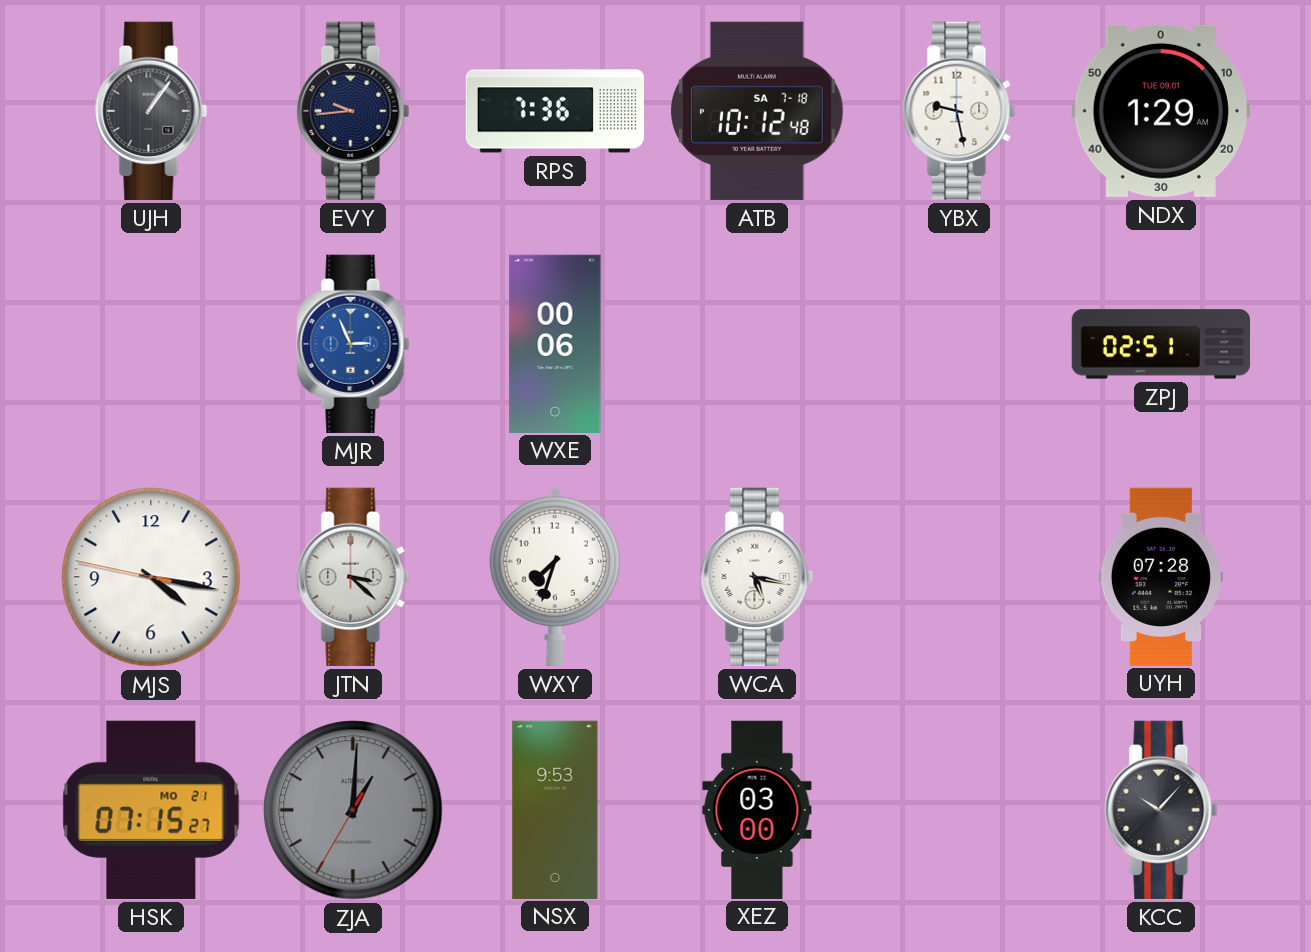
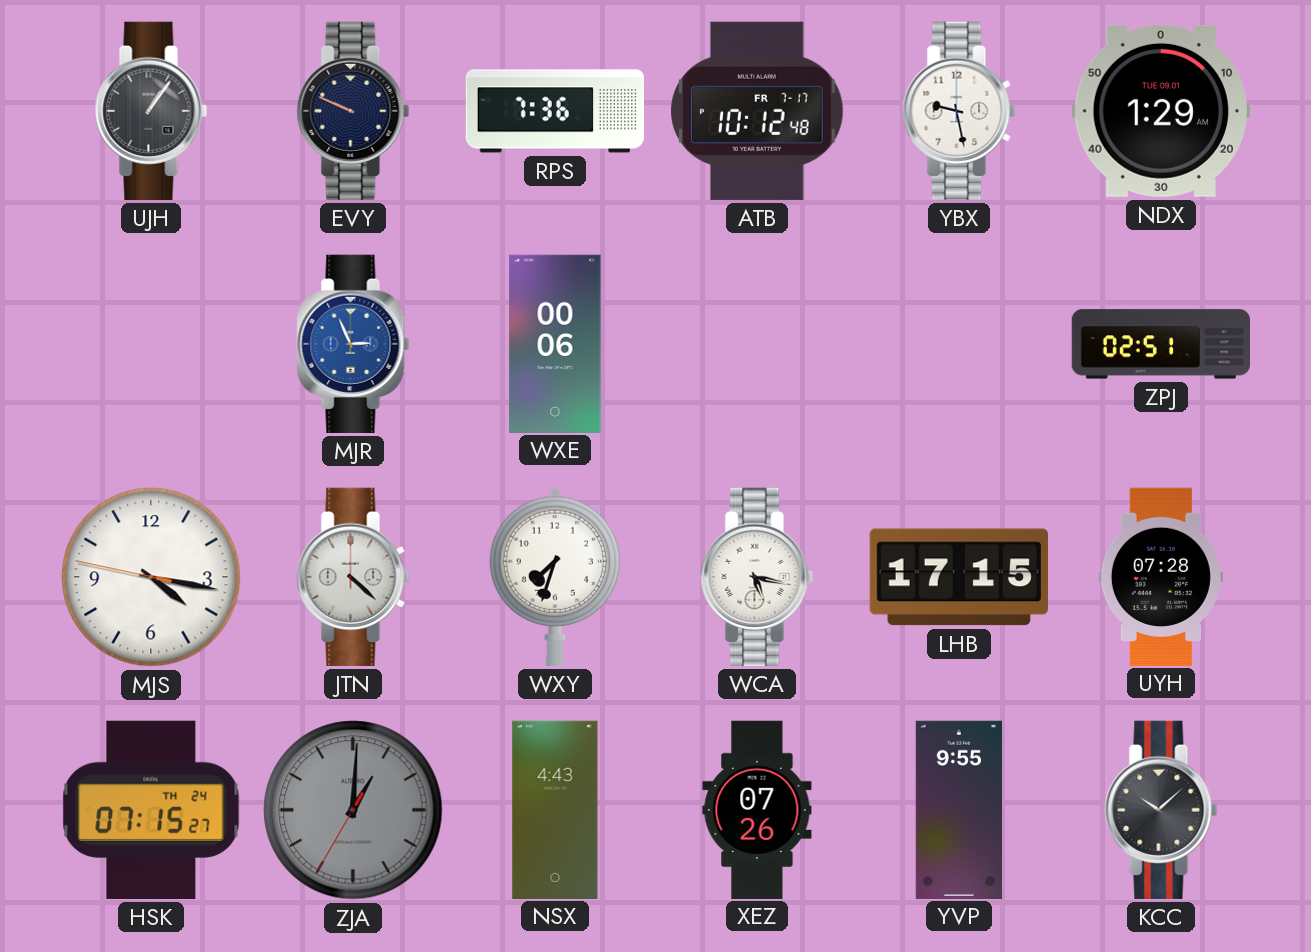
EVY: 9:44 -> 9:49
ATB date: SA 7-18 -> FR 7-17
JTN: 3:22 -> 4:22
LHB: none -> 17:15
HSK date: MO 21 -> TH 24
NSX: 9:53 -> 4:43
XEZ: 03:00 -> 07:26
YVP: none -> 9:55
KCC: 10:07 -> 10:08
